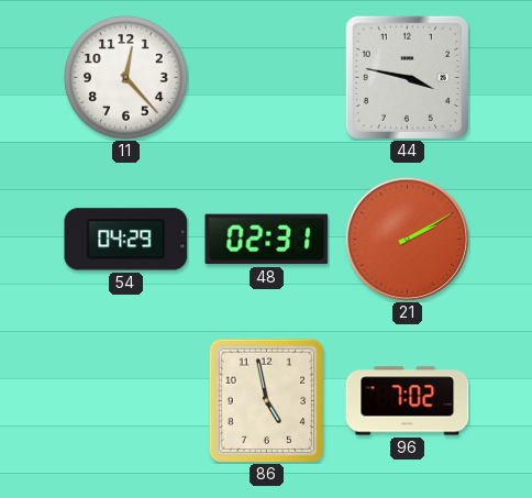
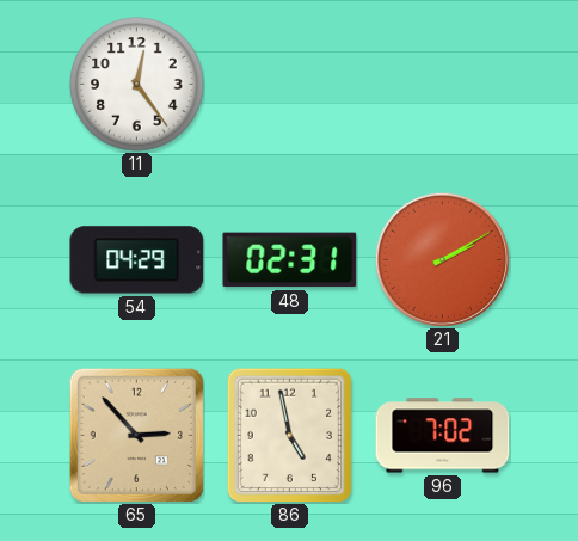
11: 12:23 -> 12:24
44: 3:47 -> none
65: none -> 2:53
